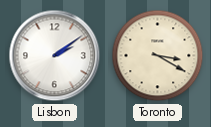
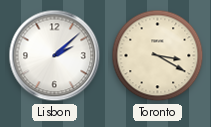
Lisbon: 2:09 -> 2:08
